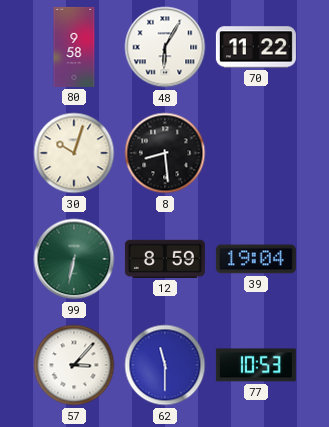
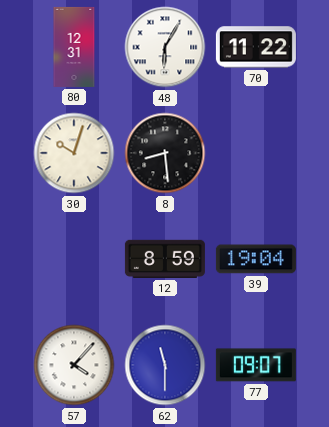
80: 9:58 -> 12:31
99: 6:32 -> none
57: 3:07 -> 4:07
77: 10:53 -> 09:07
